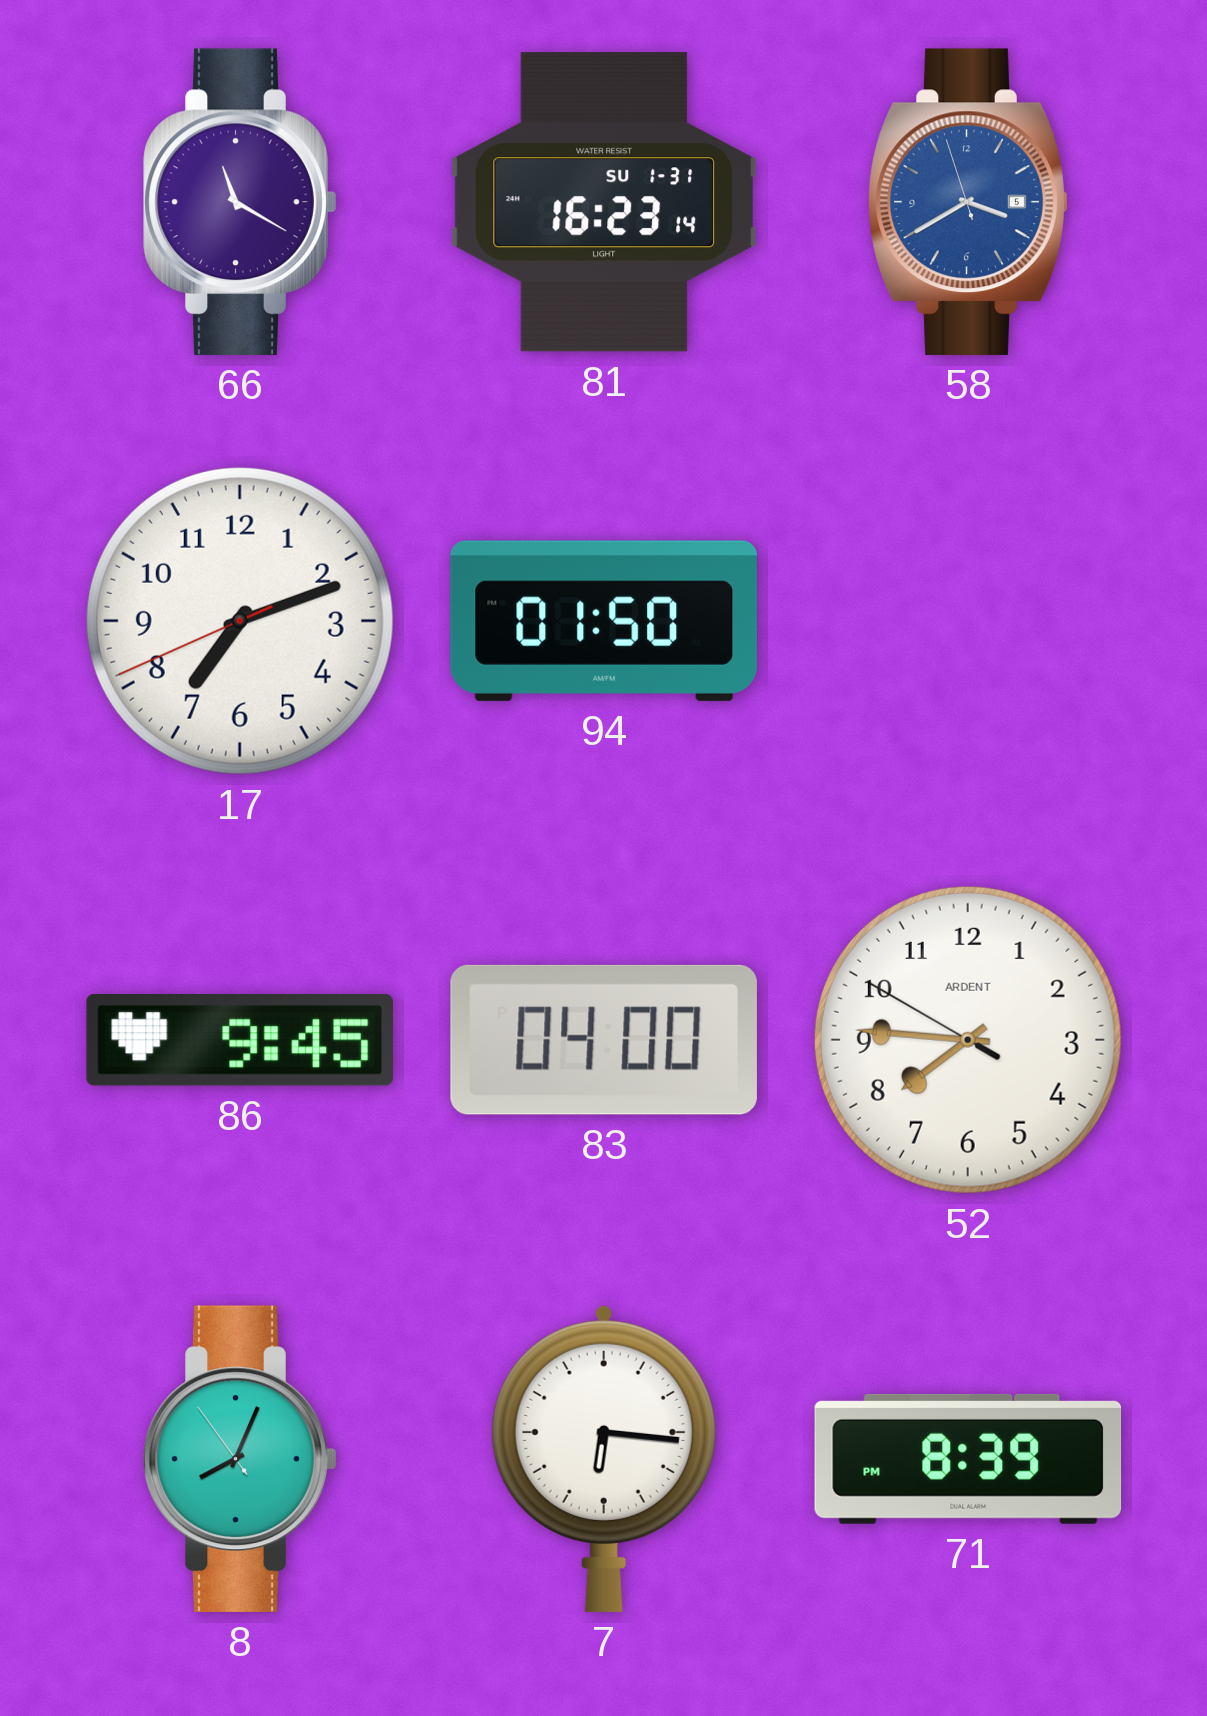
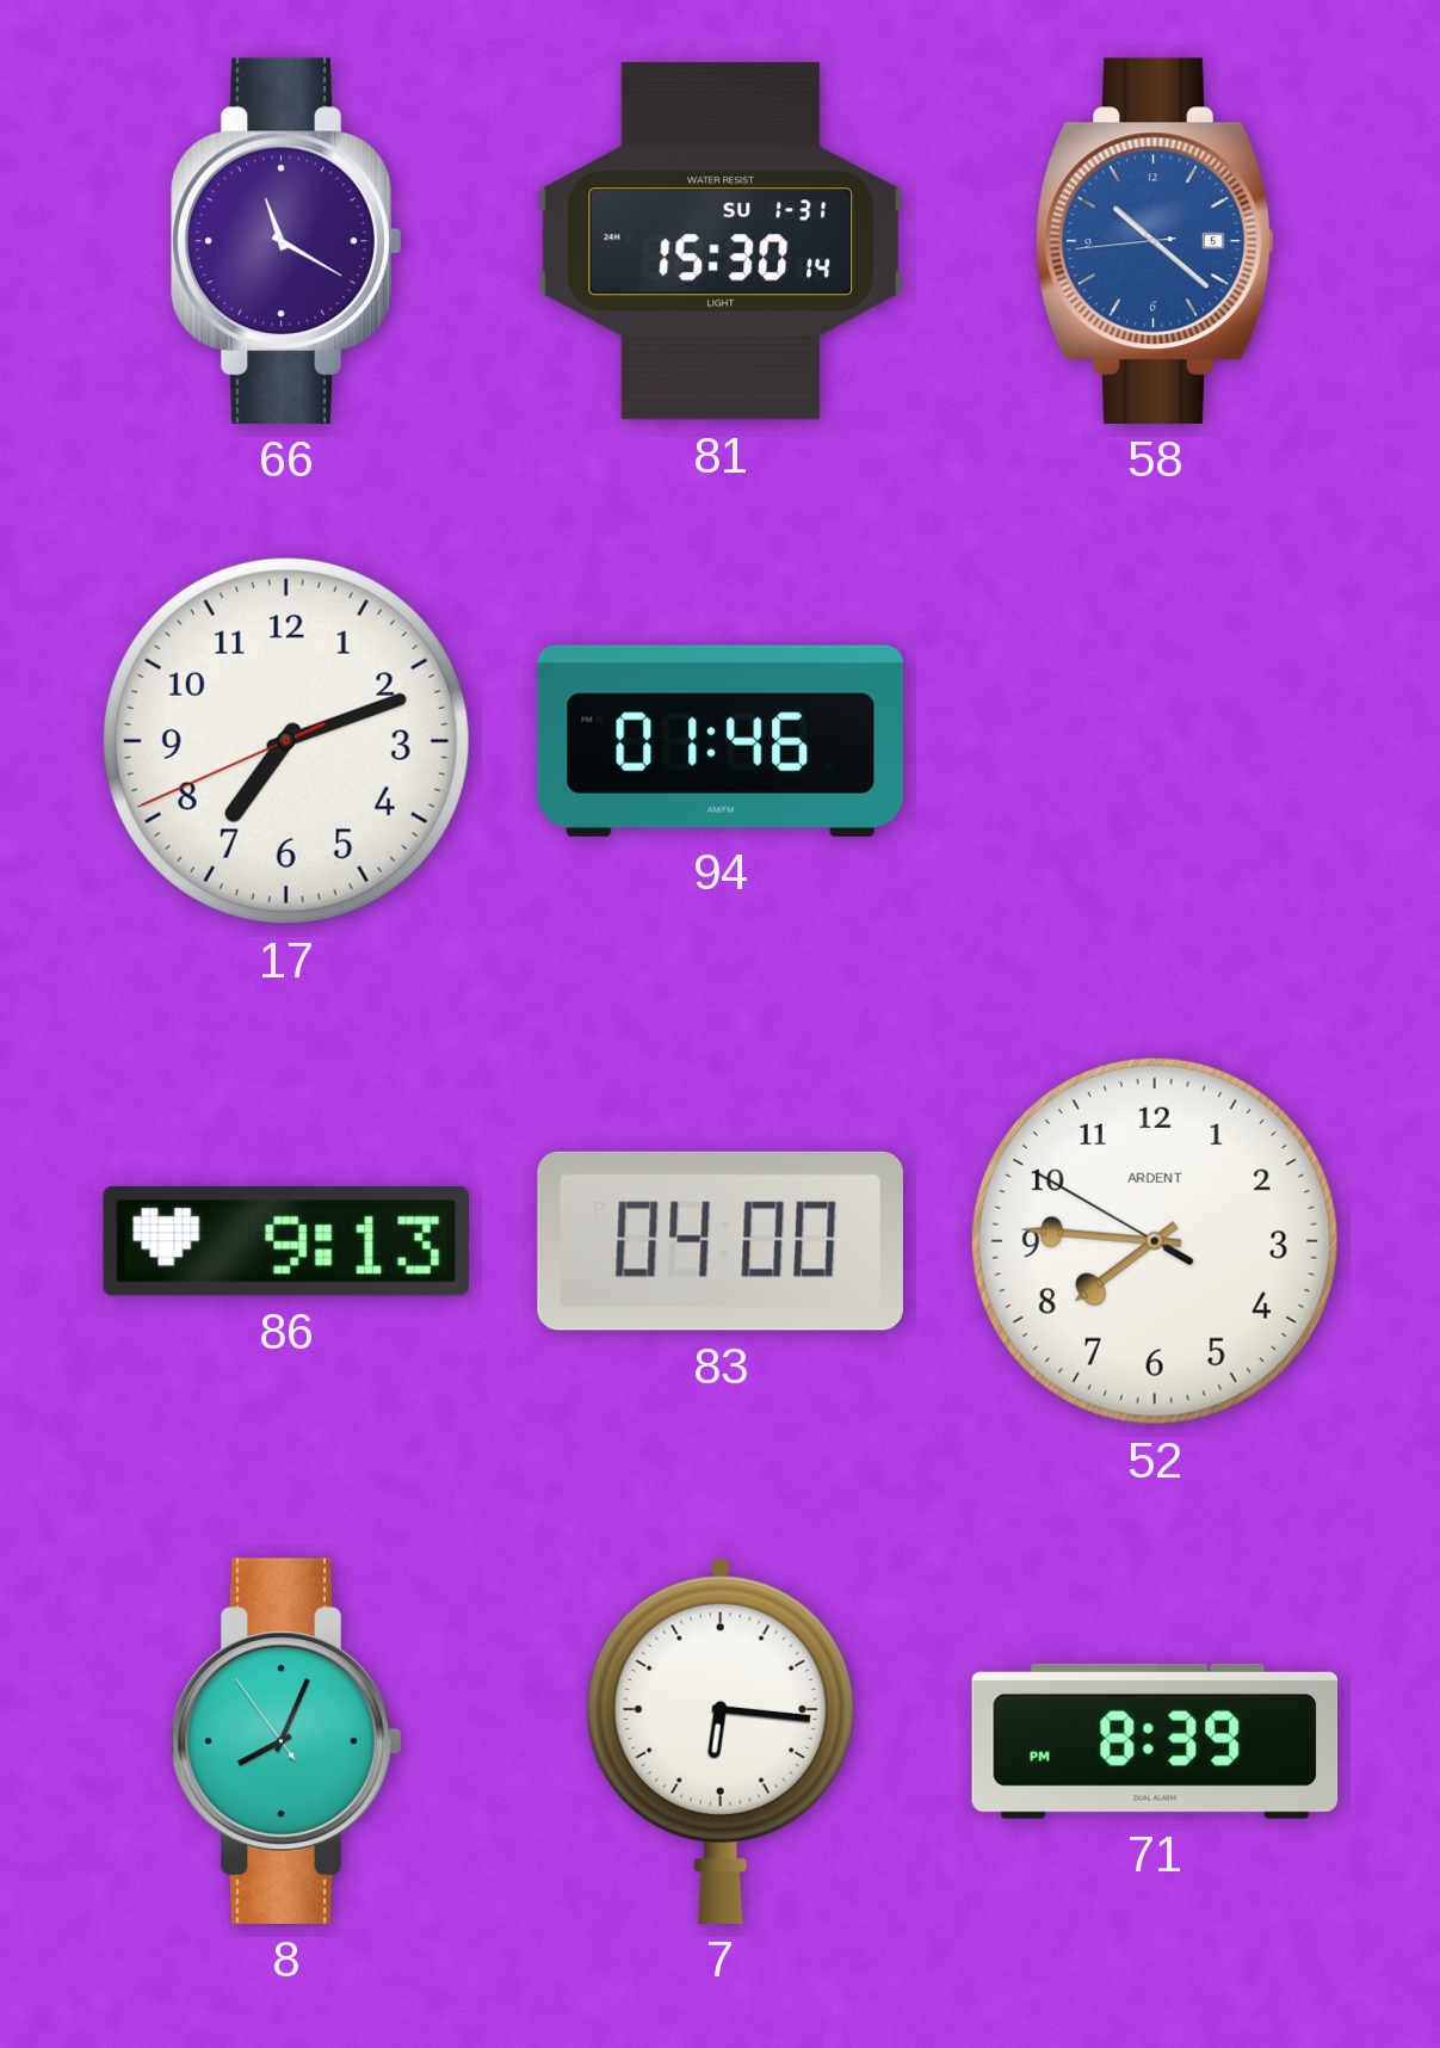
81: 16:23 -> 15:30
58: 3:39 -> 10:21
94: 01:50 -> 01:46
86: 9:45 -> 9:13
